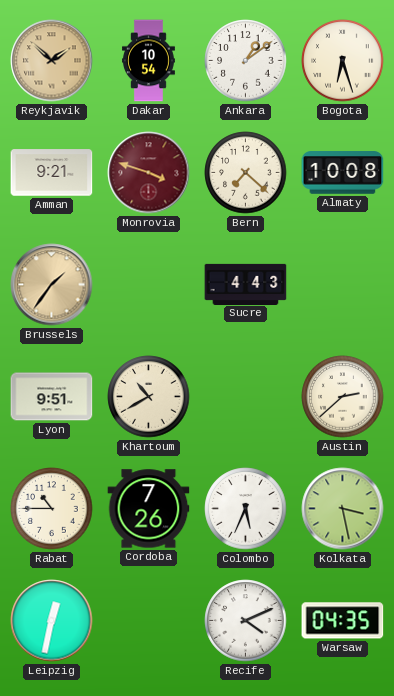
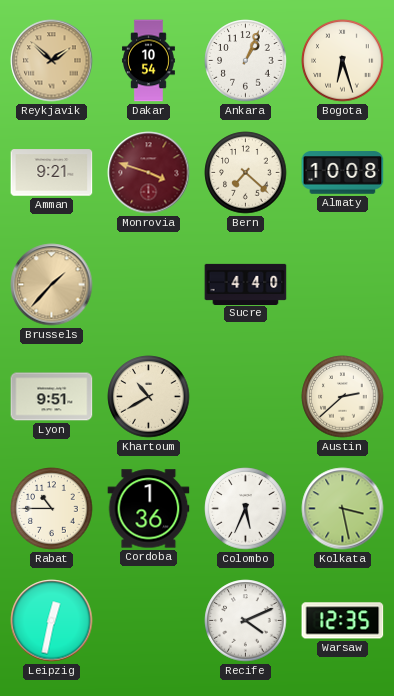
Ankara: 1:09 -> 1:04
Brussels: 1:36 -> 1:37
Sucre: 4:43 -> 4:40
Cordoba: 7:26 -> 1:36
Warsaw: 04:35 -> 12:35
